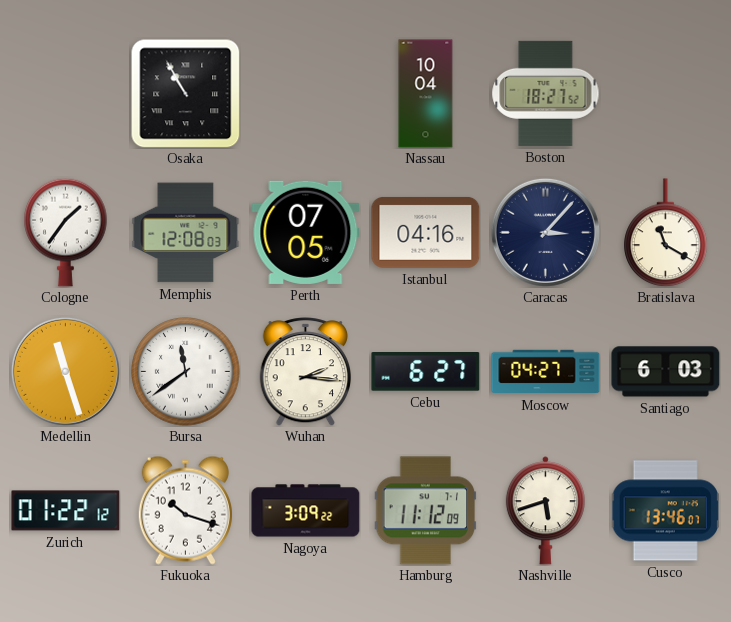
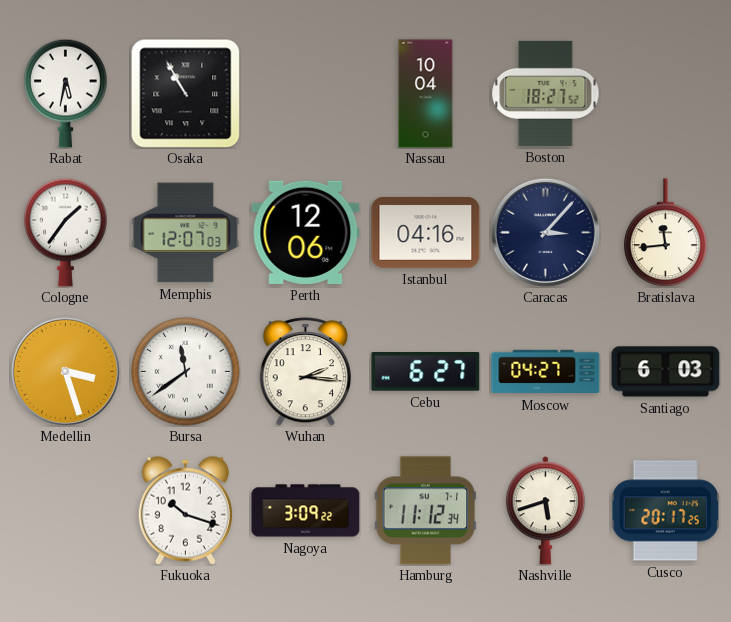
Rabat: none -> 5:32
Memphis: 12:08 -> 12:07
Perth: 07:05 -> 12:06
Bratislava: 11:20 -> 11:44
Medellin: 11:27 -> 3:27
Zurich: 01:22 -> none
Hamburg: 11:12:09 -> 11:12:34
Cusco: 13:46 -> 20:17
